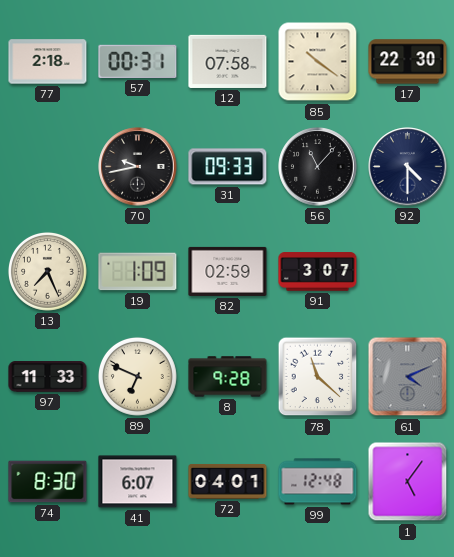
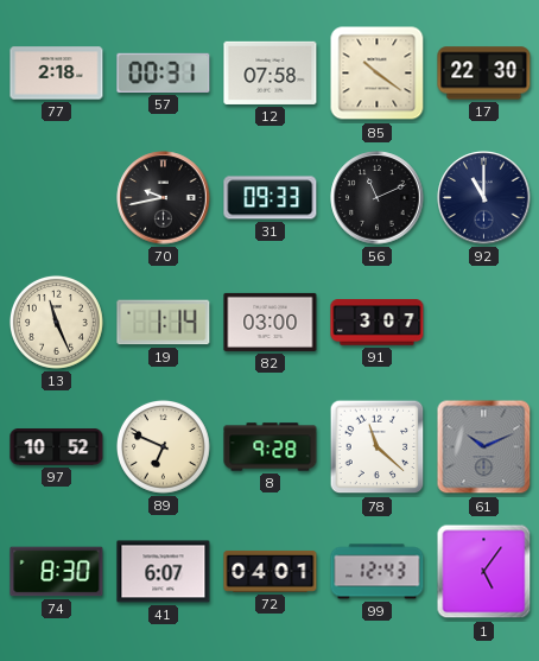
56: 11:07 -> 11:11
92: 4:30 -> 11:00
13: 7:26 -> 11:26
19: 1:09 -> 1:14
82: 02:59 -> 03:00
97: 11:33 -> 10:52
61: 4:11 -> 10:11
99: 12:48 -> 12:43
